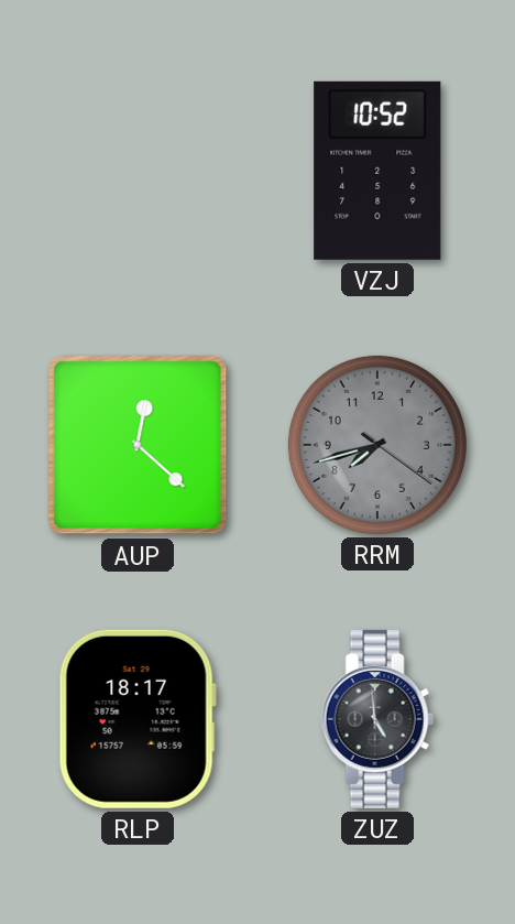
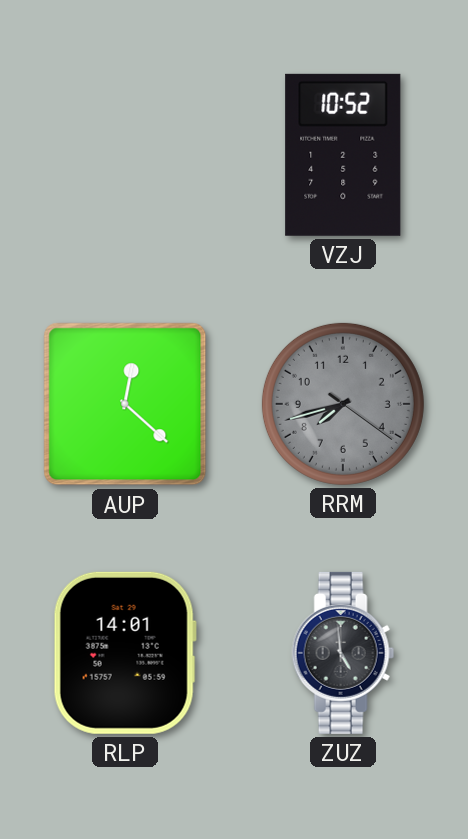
RLP: 18:17 -> 14:01
